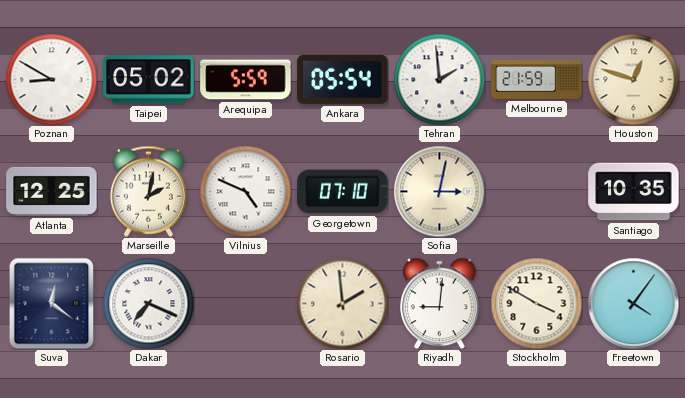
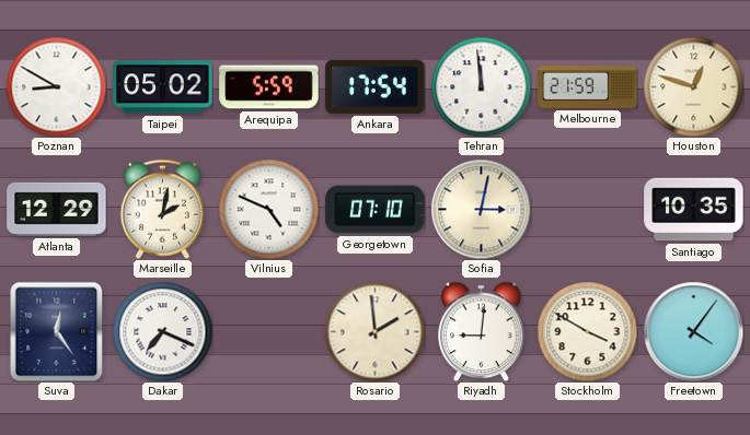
Ankara: 05:54 -> 17:54
Tehran: 1:59 -> 11:59
Atlanta: 12:25 -> 12:29
Suva: 12:21 -> 12:24
